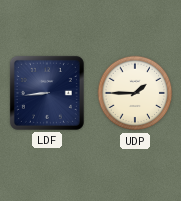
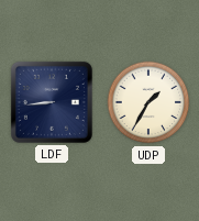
UDP: 1:45 -> 1:35
